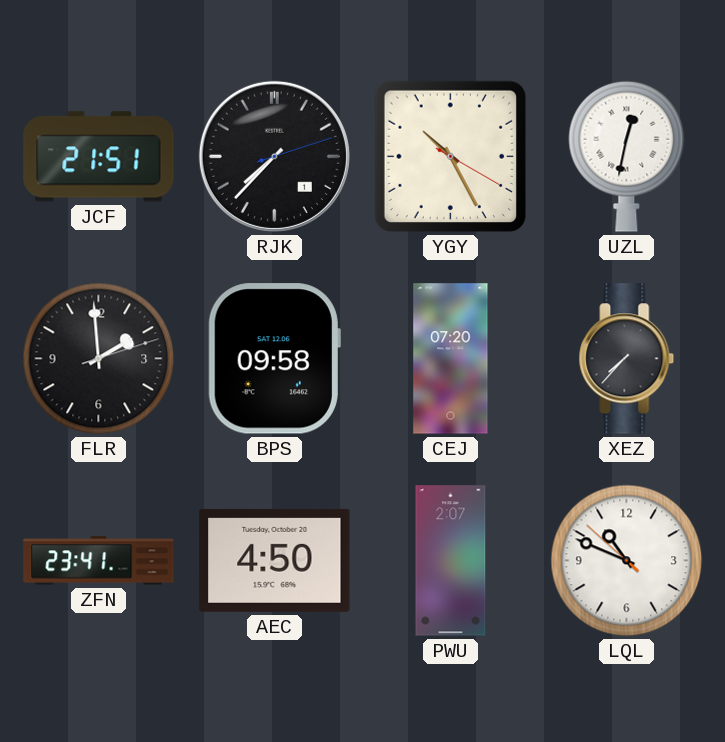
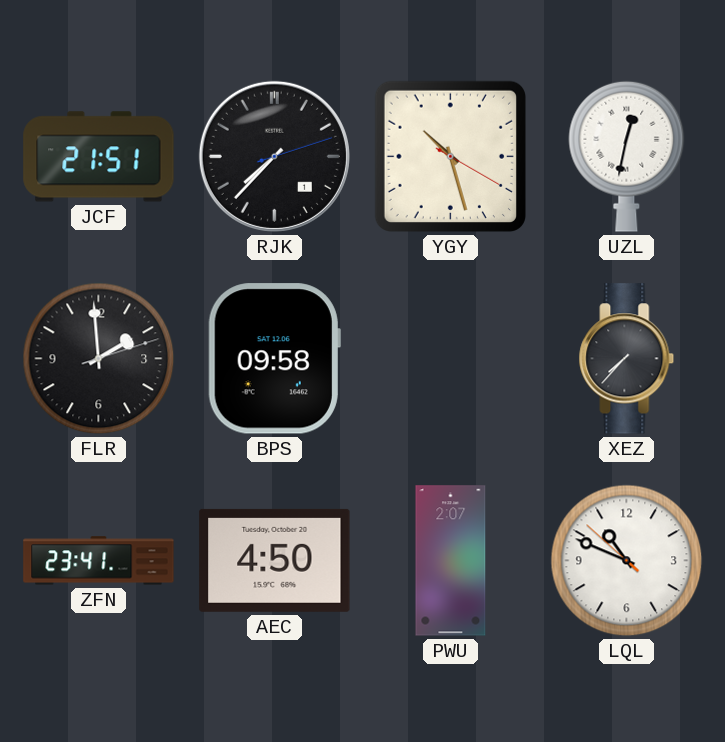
YGY: 10:25 -> 10:27
CEJ: 07:20 -> none
